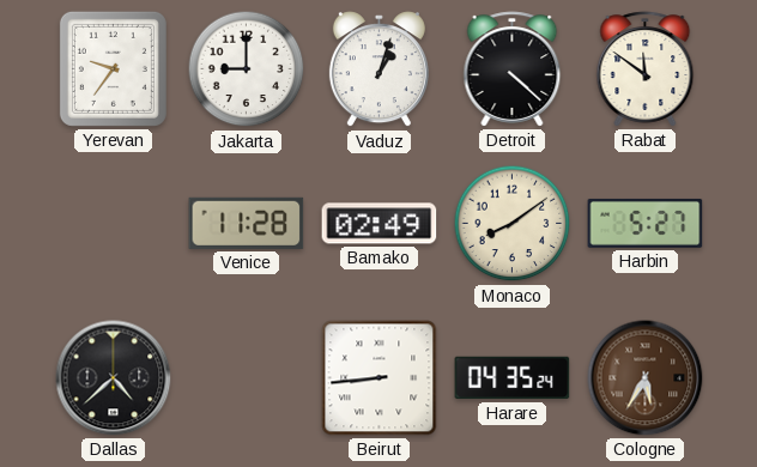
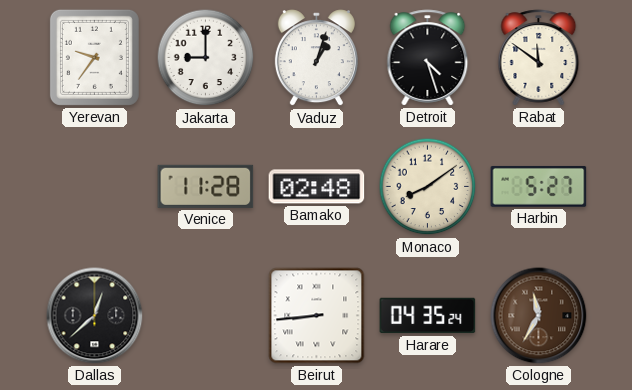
Detroit: 4:22 -> 4:27
Bamako: 02:49 -> 02:48
Dallas: 4:38 -> 12:38
Cologne: 5:35 -> 11:35
